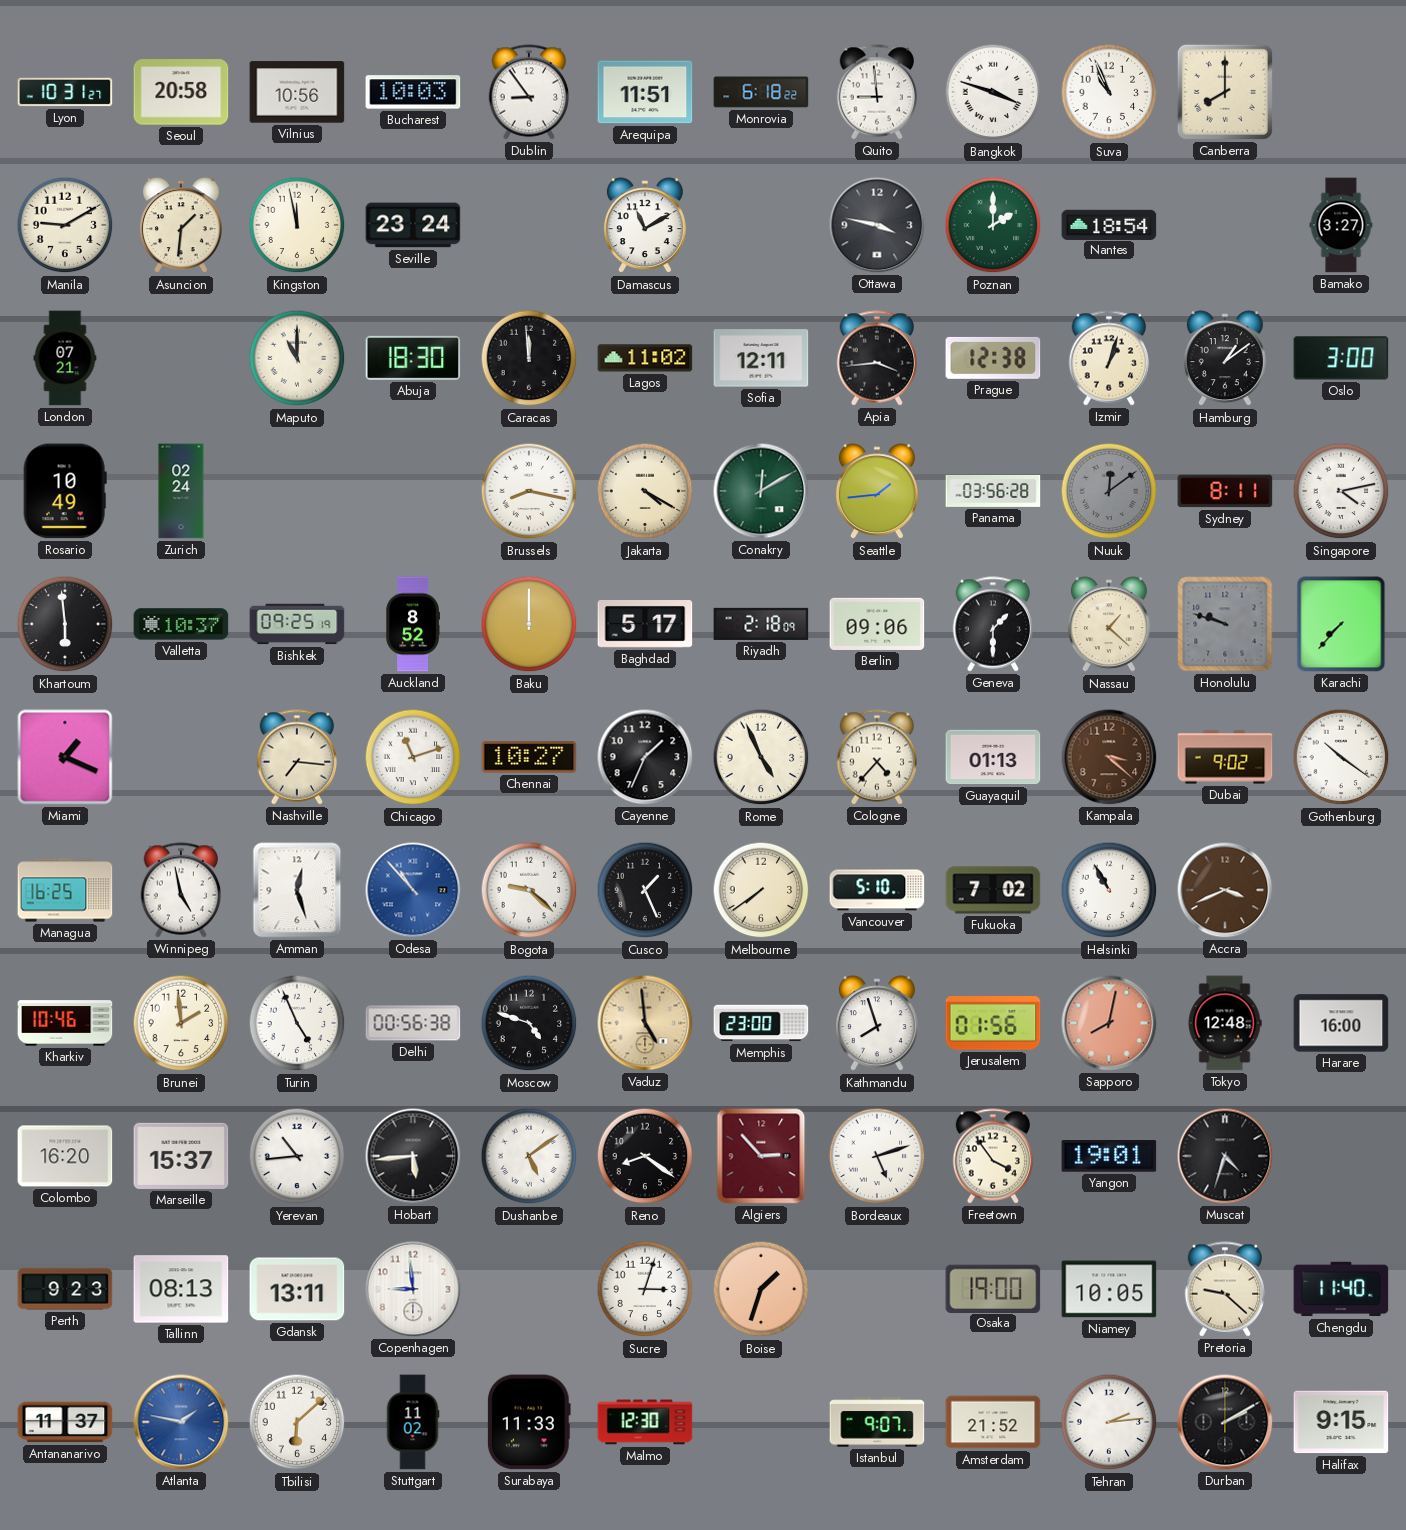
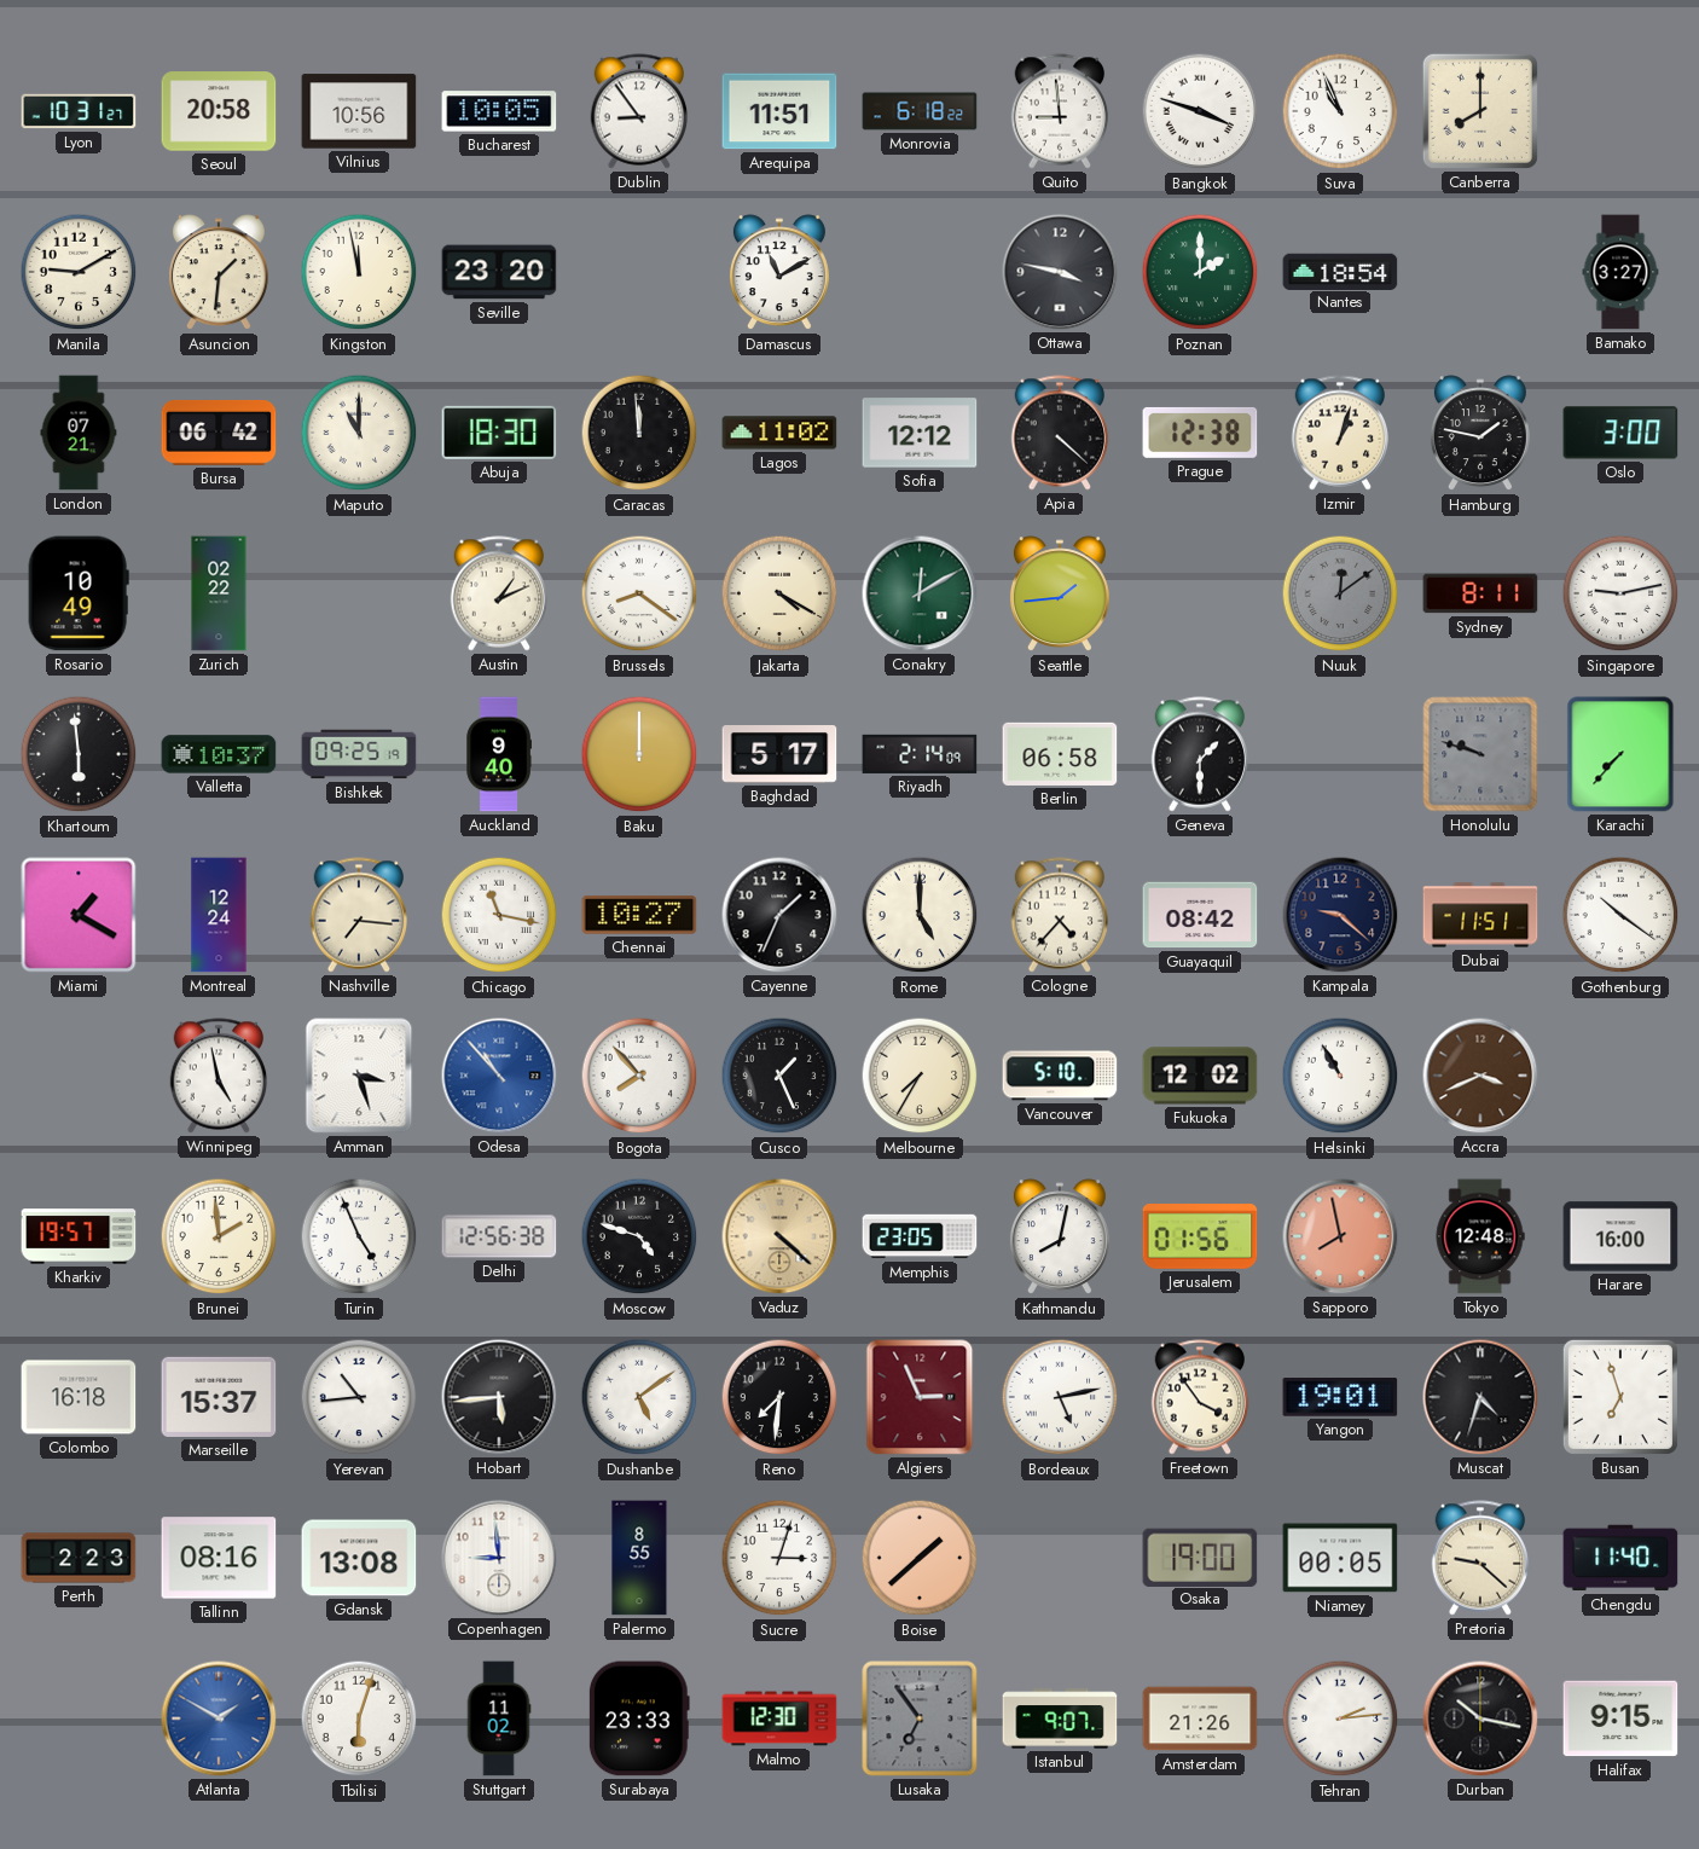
Bucharest: 10:03 -> 10:05
Seville: 23:24 -> 23:20
Bursa: none -> 06:42
Sofia: 12:11 -> 12:12
Apia: 3:44 -> 4:22
Hamburg: 1:09 -> 1:47
Zurich: 02:24 -> 02:22
Austin: none -> 1:11
Brussels: 8:17 -> 8:21
Panama: 03:56 -> none
Singapore: 4:13 -> 9:13
Auckland: 8:52 -> 9:40
Riyadh: 2:18 -> 2:14
Berlin: 09:06 -> 06:58
Nassau: 1:22 -> none
Miami: 1:19 -> 1:20
Montreal: none -> 12:24
Chicago: 11:12 -> 11:17
Rome: 4:56 -> 5:00
Guayaquil: 01:13 -> 08:42
Kampala: 3:22 -> 9:22
Kampala dial: brown -> navy
Dubai: 9:02 -> 11:51
Managua: 16:25 -> none
Amman: 12:27 -> 3:27
Bogota: 9:22 -> 7:53
Melbourne: 7:39 -> 7:35
Fukuoka: 7:02 -> 12:02
Kharkiv: 10:46 -> 19:57
Delhi: 00:56 -> 12:56
Vaduz: 4:59 -> 4:22
Memphis: 23:00 -> 23:05
Kathmandu: 7:57 -> 8:02
Sapporo: 8:02 -> 7:58
Colombo: 16:20 -> 16:18
Reno: 8:21 -> 7:31
Algiers: 2:53 -> 2:56
Bordeaux: 5:12 -> 5:13
Busan: none -> 6:57
Perth: 9:23 -> 2:23
Tallinn: 08:13 -> 08:16
Gdansk: 13:11 -> 13:08
Palermo: none -> 8:55
Boise: 1:33 -> 1:38
Niamey: 10:05 -> 00:05
Antananarivo: 11:37 -> none
Atlanta: 1:47 -> 1:50
Tbilisi: 6:08 -> 6:03
Surabaya: 11:33 -> 23:33
Lusaka: none -> 6:54
Amsterdam: 21:52 -> 21:26
Durban: 2:10 -> 10:17
